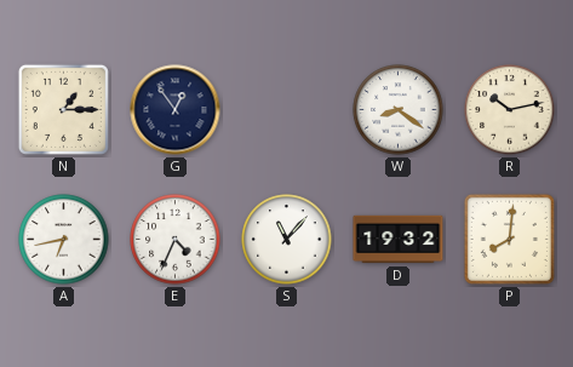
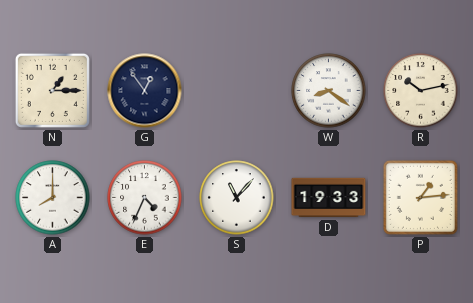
A: 6:43 -> 8:00
D: 19:32 -> 19:33
P: 8:01 -> 1:14
